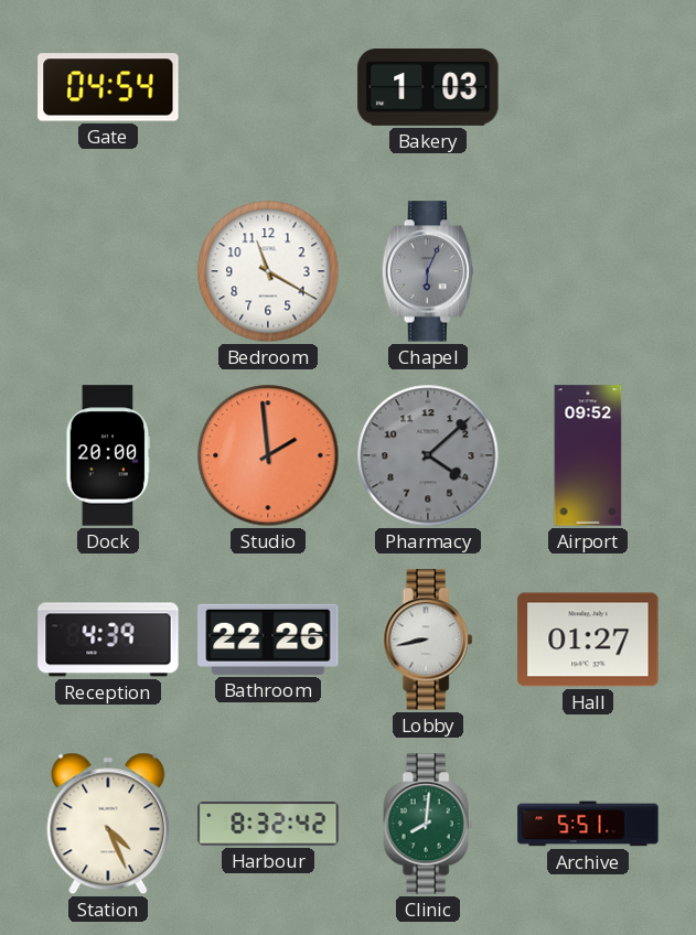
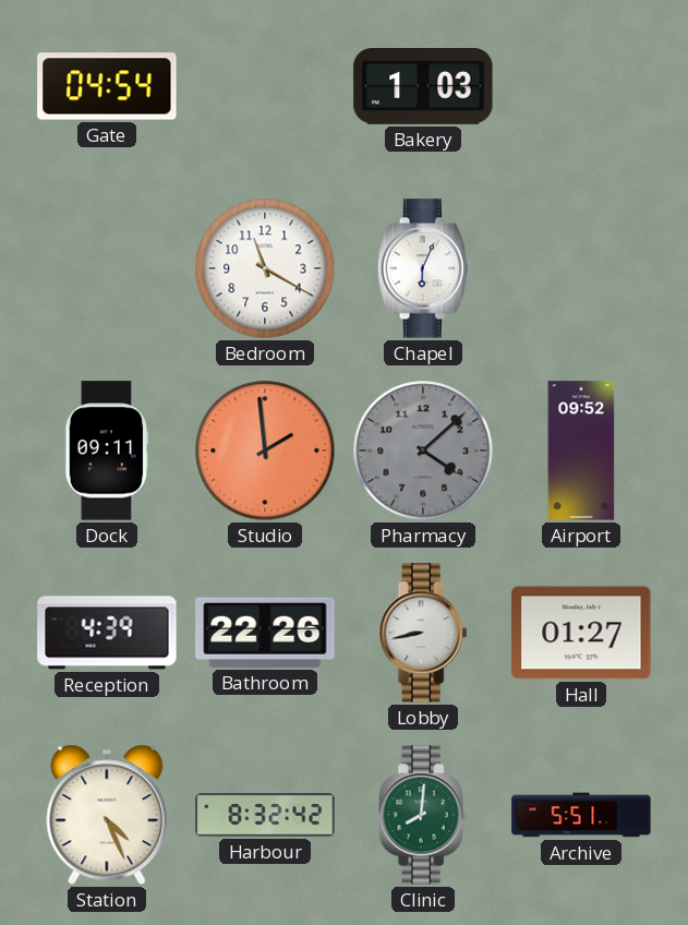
Chapel dial: grey -> white
Dock: 20:00 -> 09:11
